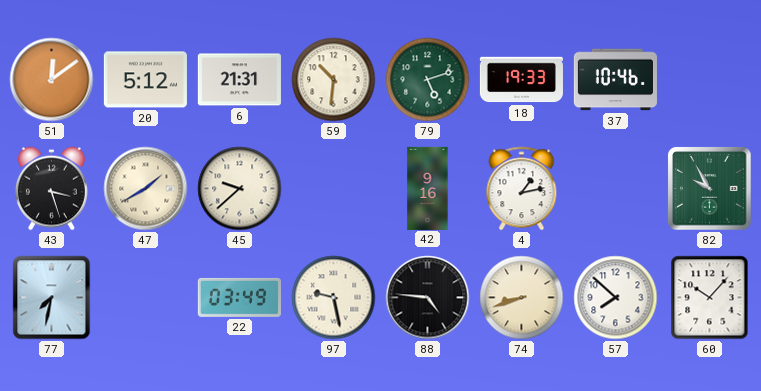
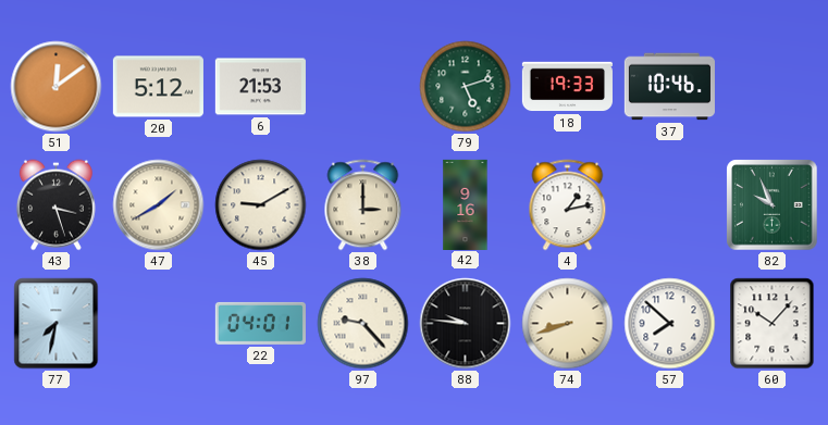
6: 21:31 -> 21:53
59: 10:31 -> none
45: 9:38 -> 9:10
38: none -> 3:00
82: 9:55 -> 9:56
22: 03:49 -> 04:01
97: 9:28 -> 9:23
88: 4:46 -> 9:46
